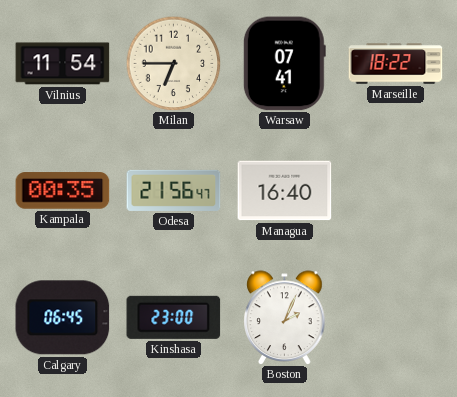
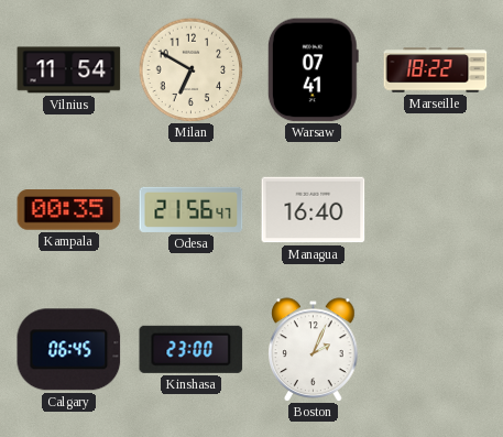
Milan: 6:45 -> 6:50
